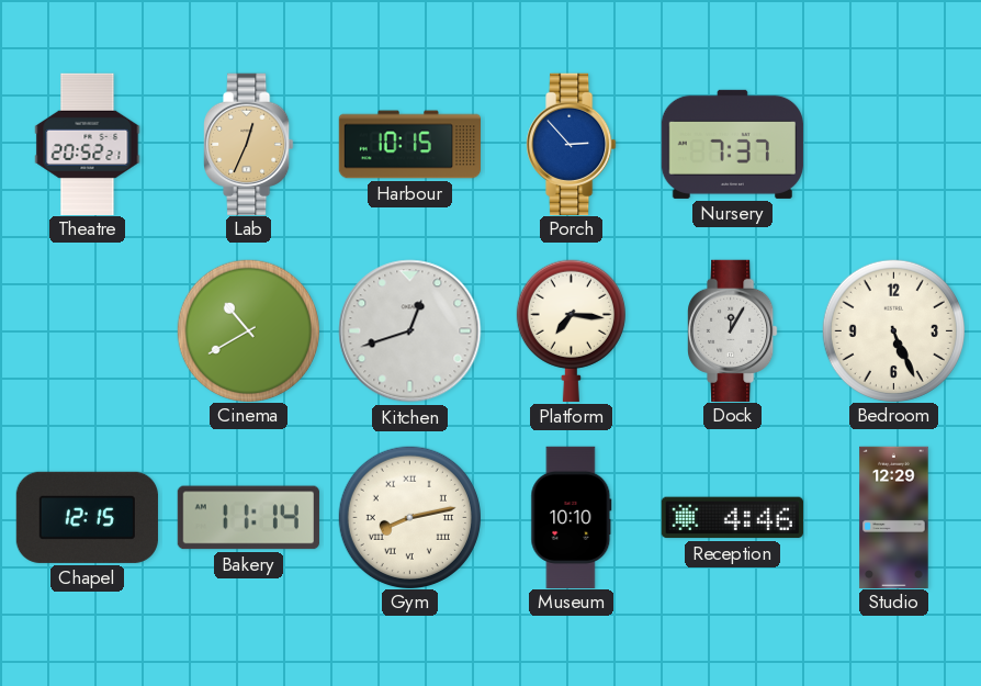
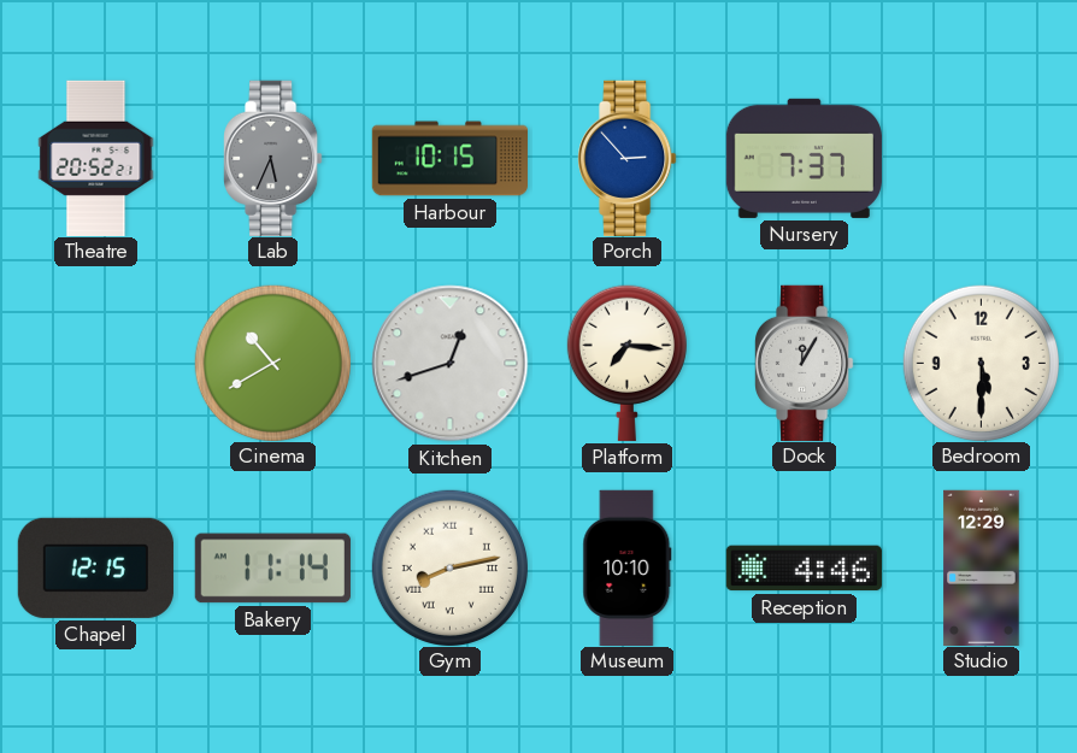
Lab: 12:34 -> 5:34
Lab dial: champagne -> grey
Bedroom: 5:26 -> 5:30
